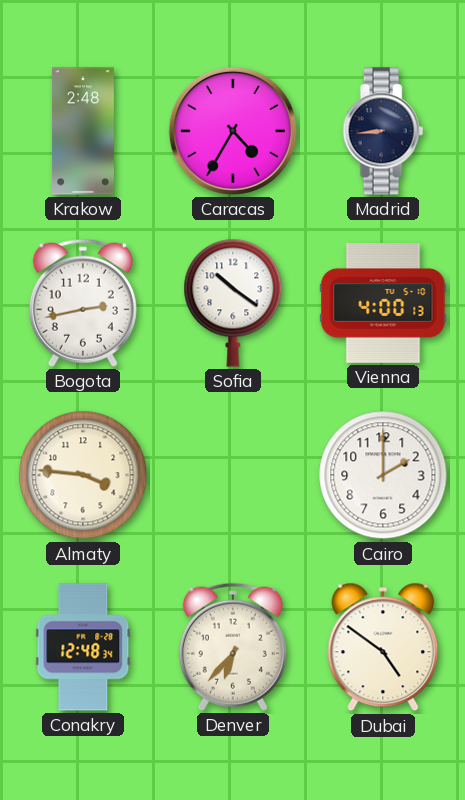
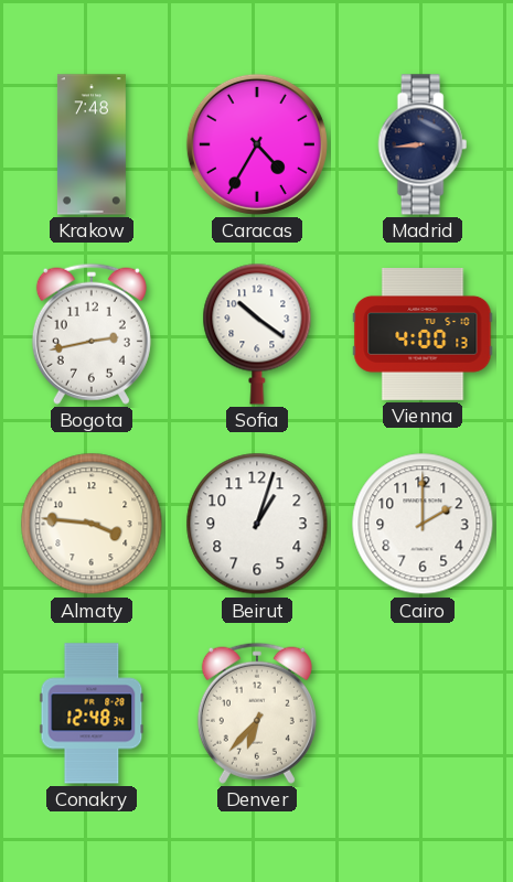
Krakow: 2:48 -> 7:48
Beirut: none -> 1:03
Dubai: 4:51 -> none
